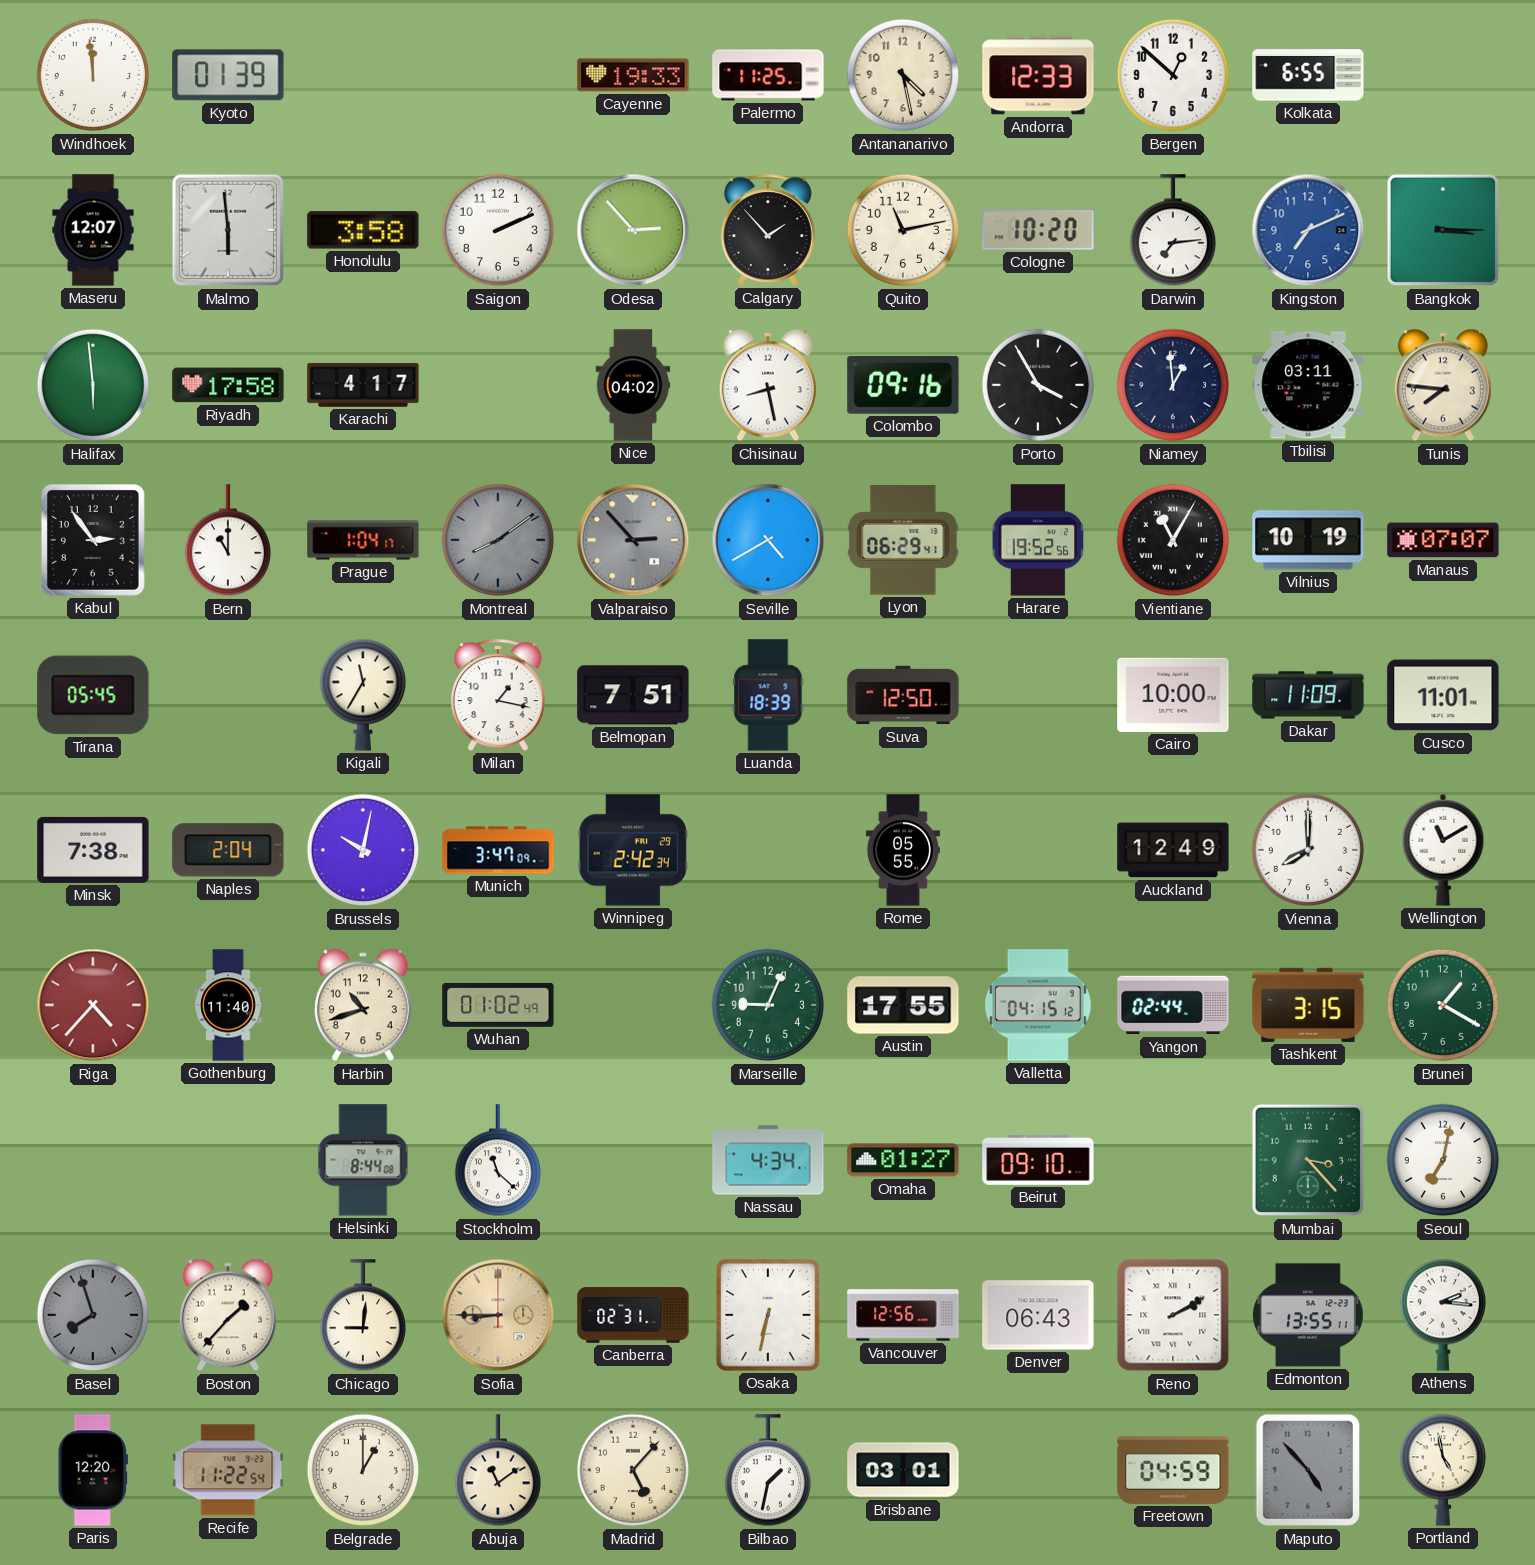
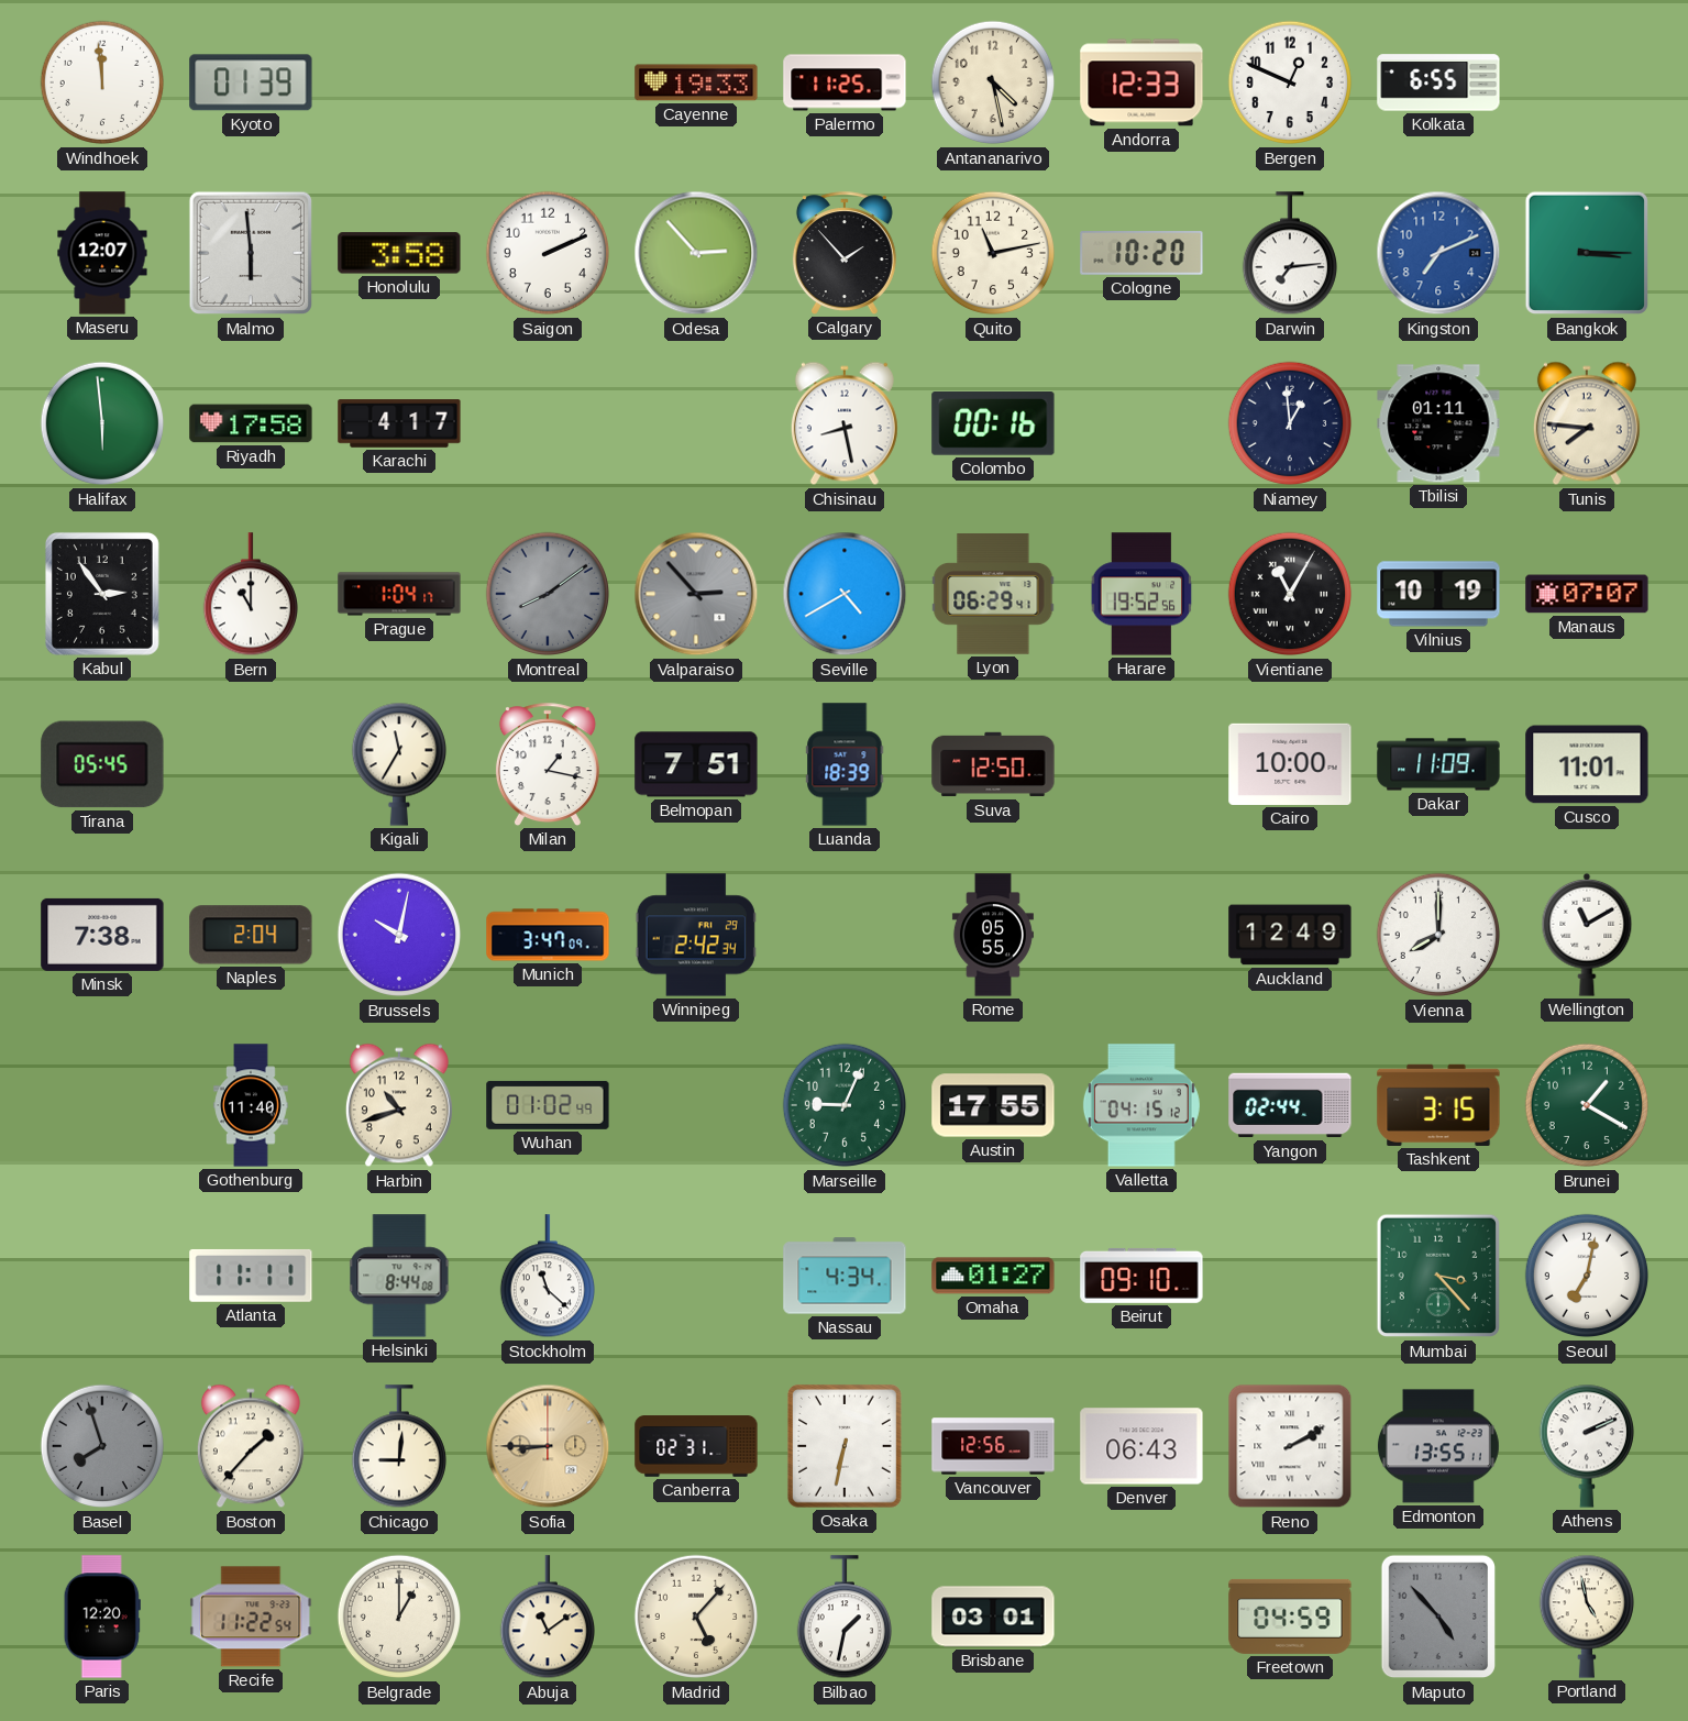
Bergen: 12:52 -> 12:49
Nice: 04:02 -> none
Colombo: 09:16 -> 00:16
Porto: 3:55 -> none
Tbilisi: 03:11 -> 01:11
Riga: 4:37 -> none
Atlanta: none -> 11:11
Athens: 2:16 -> 2:11
